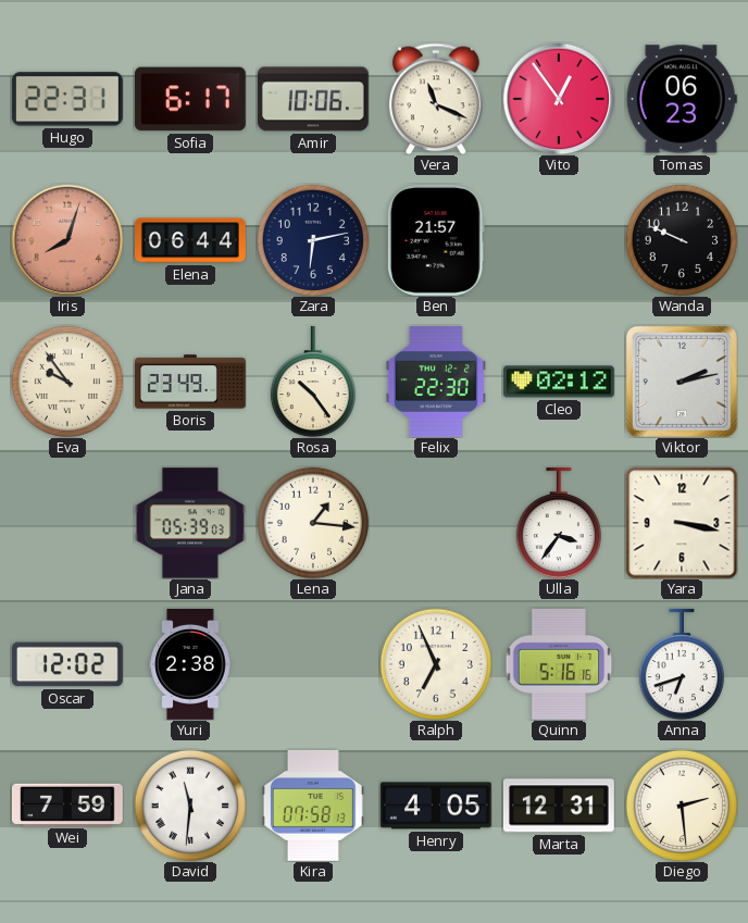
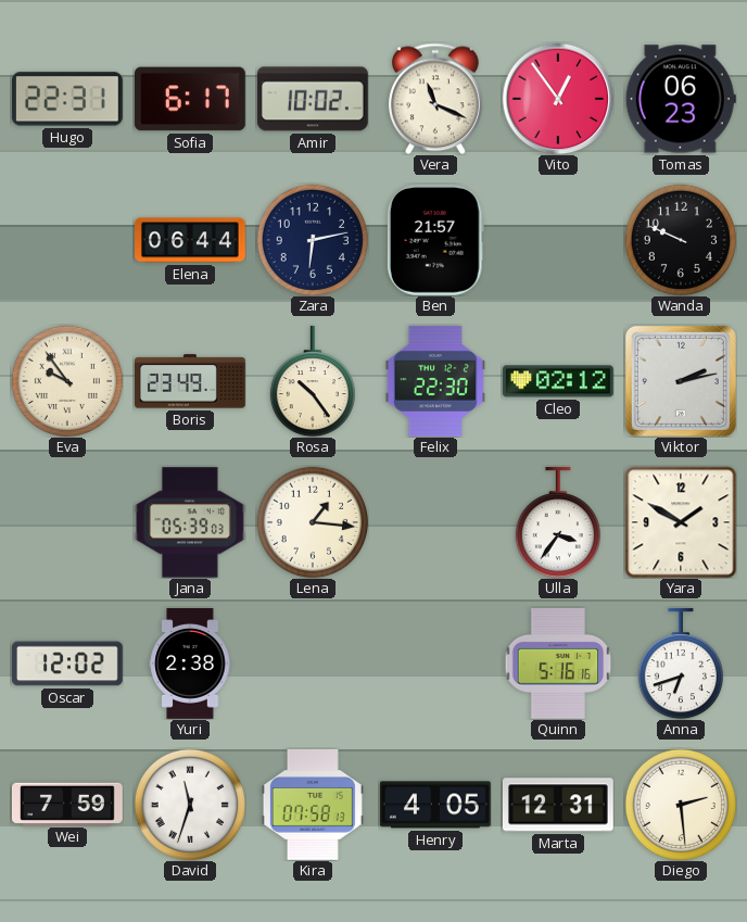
Amir: 10:06 -> 10:02
Iris: 8:03 -> none
Yara: 3:17 -> 1:50
Ralph: 6:56 -> none
David: 11:31 -> 11:33
